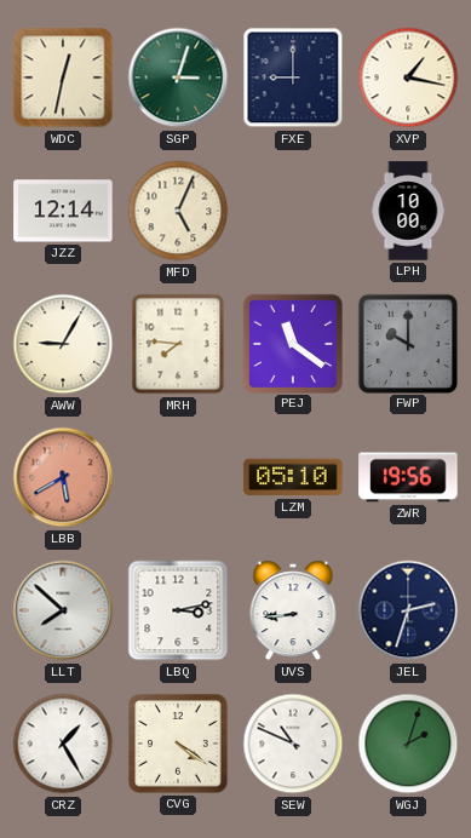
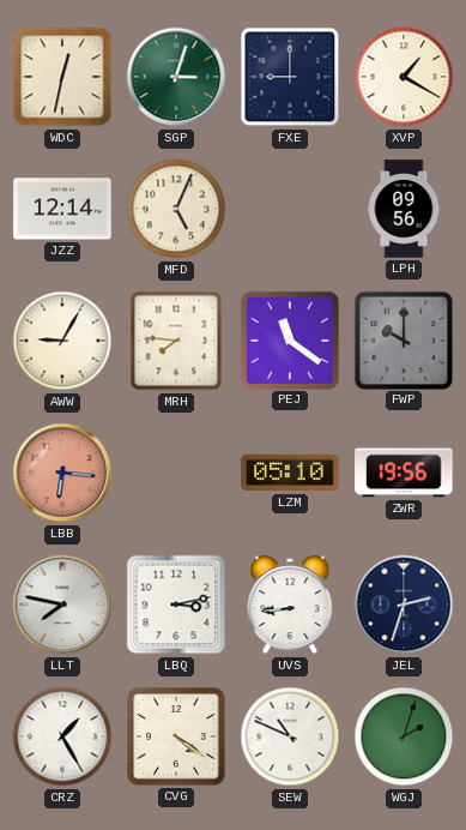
XVP: 1:17 -> 1:20
LPH: 10:00 -> 09:56
LBB: 5:40 -> 6:16
LLT: 7:52 -> 7:47
